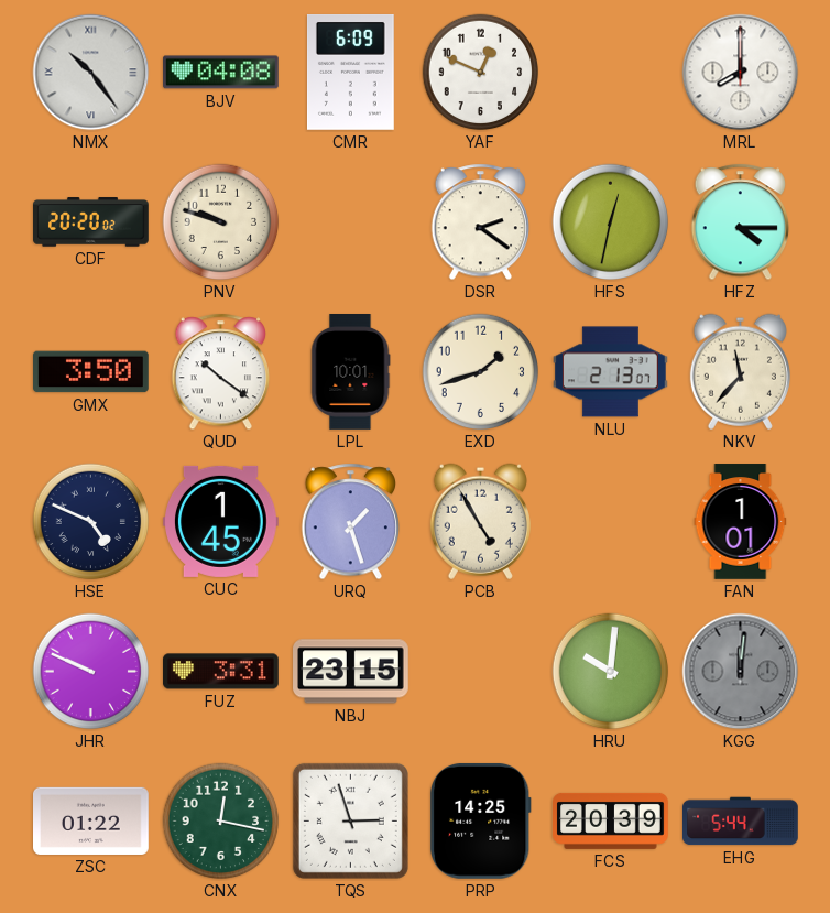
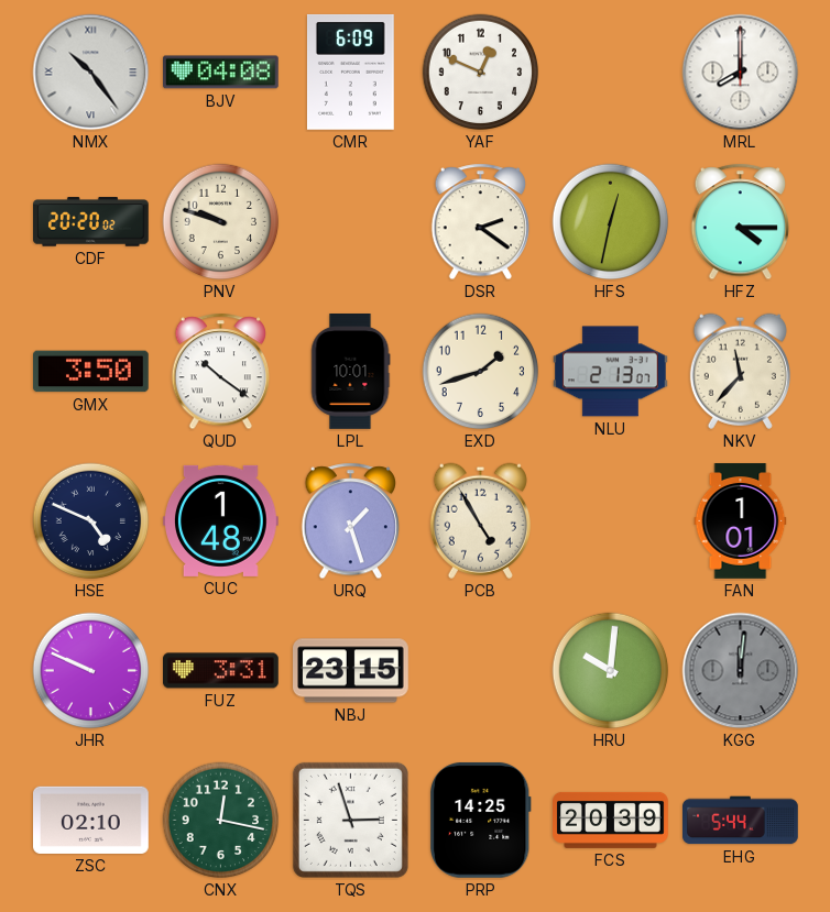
CUC: 1:45 -> 1:48
ZSC: 01:22 -> 02:10
